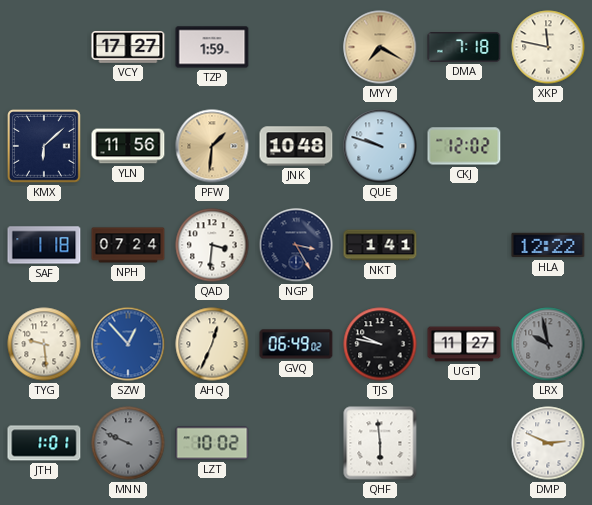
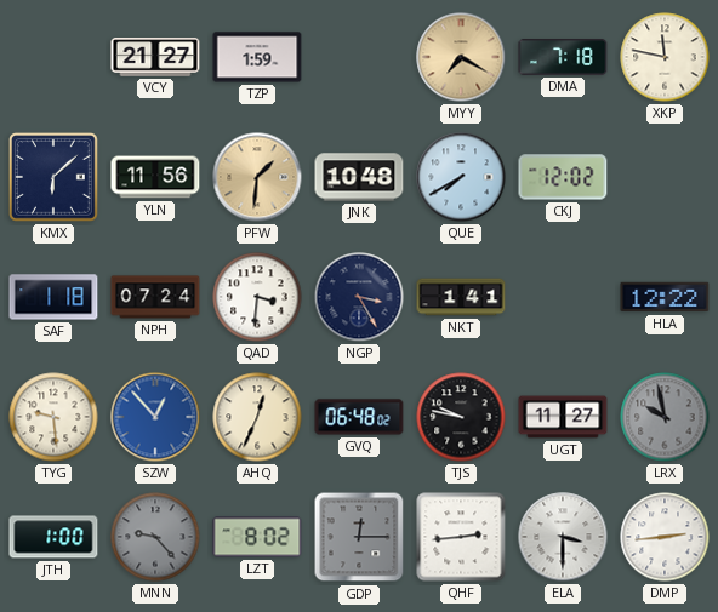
VCY: 17:27 -> 21:27
QUE: 9:48 -> 7:40
GVQ: 06:49 -> 06:48
JTH: 1:01 -> 1:00
MNN: 9:49 -> 9:23
LZT: 10:02 -> 8:02
GDP: none -> 12:15
QHF: 5:59 -> 2:44
ELA: none -> 3:30
DMP: 2:49 -> 2:44
